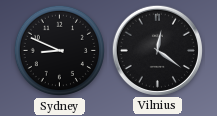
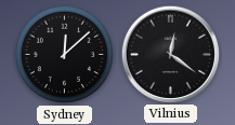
Sydney: 8:49 -> 12:08
